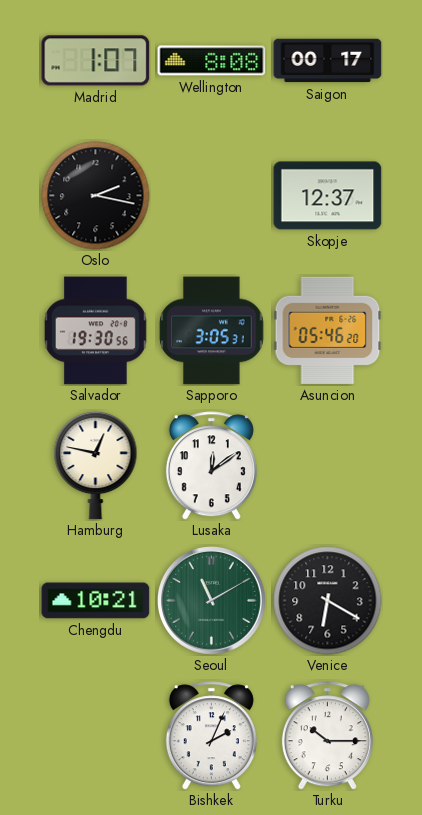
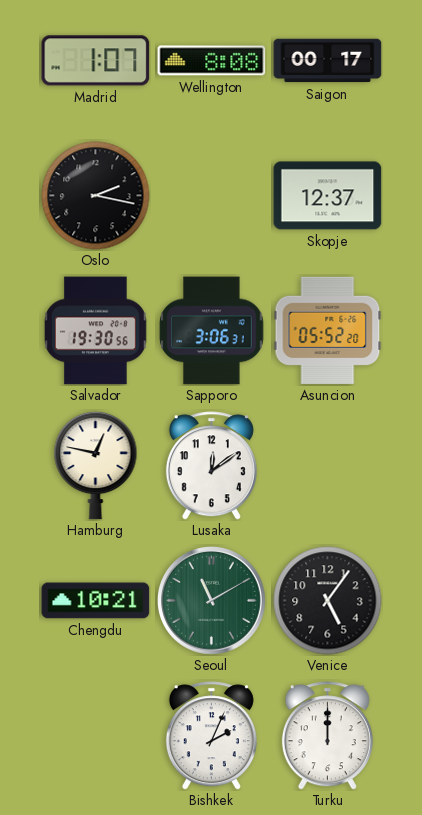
Sapporo: 3:05 -> 3:06
Asuncion: 05:46 -> 05:52
Venice: 6:20 -> 5:06
Turku: 10:15 -> 12:00
